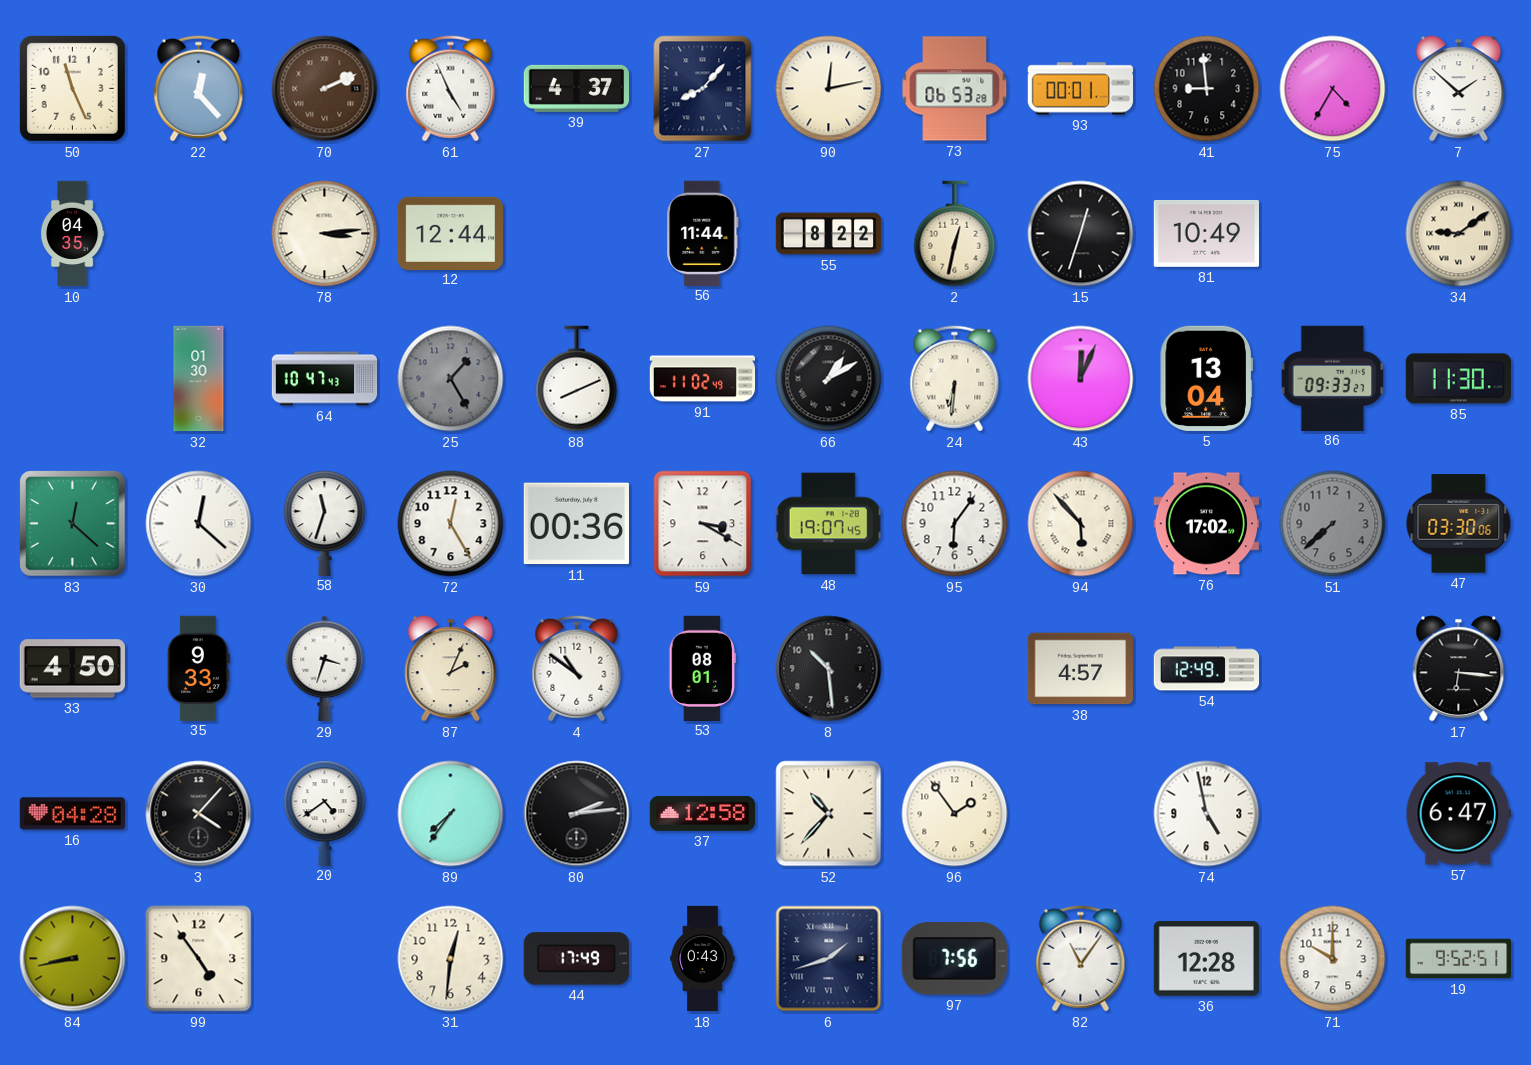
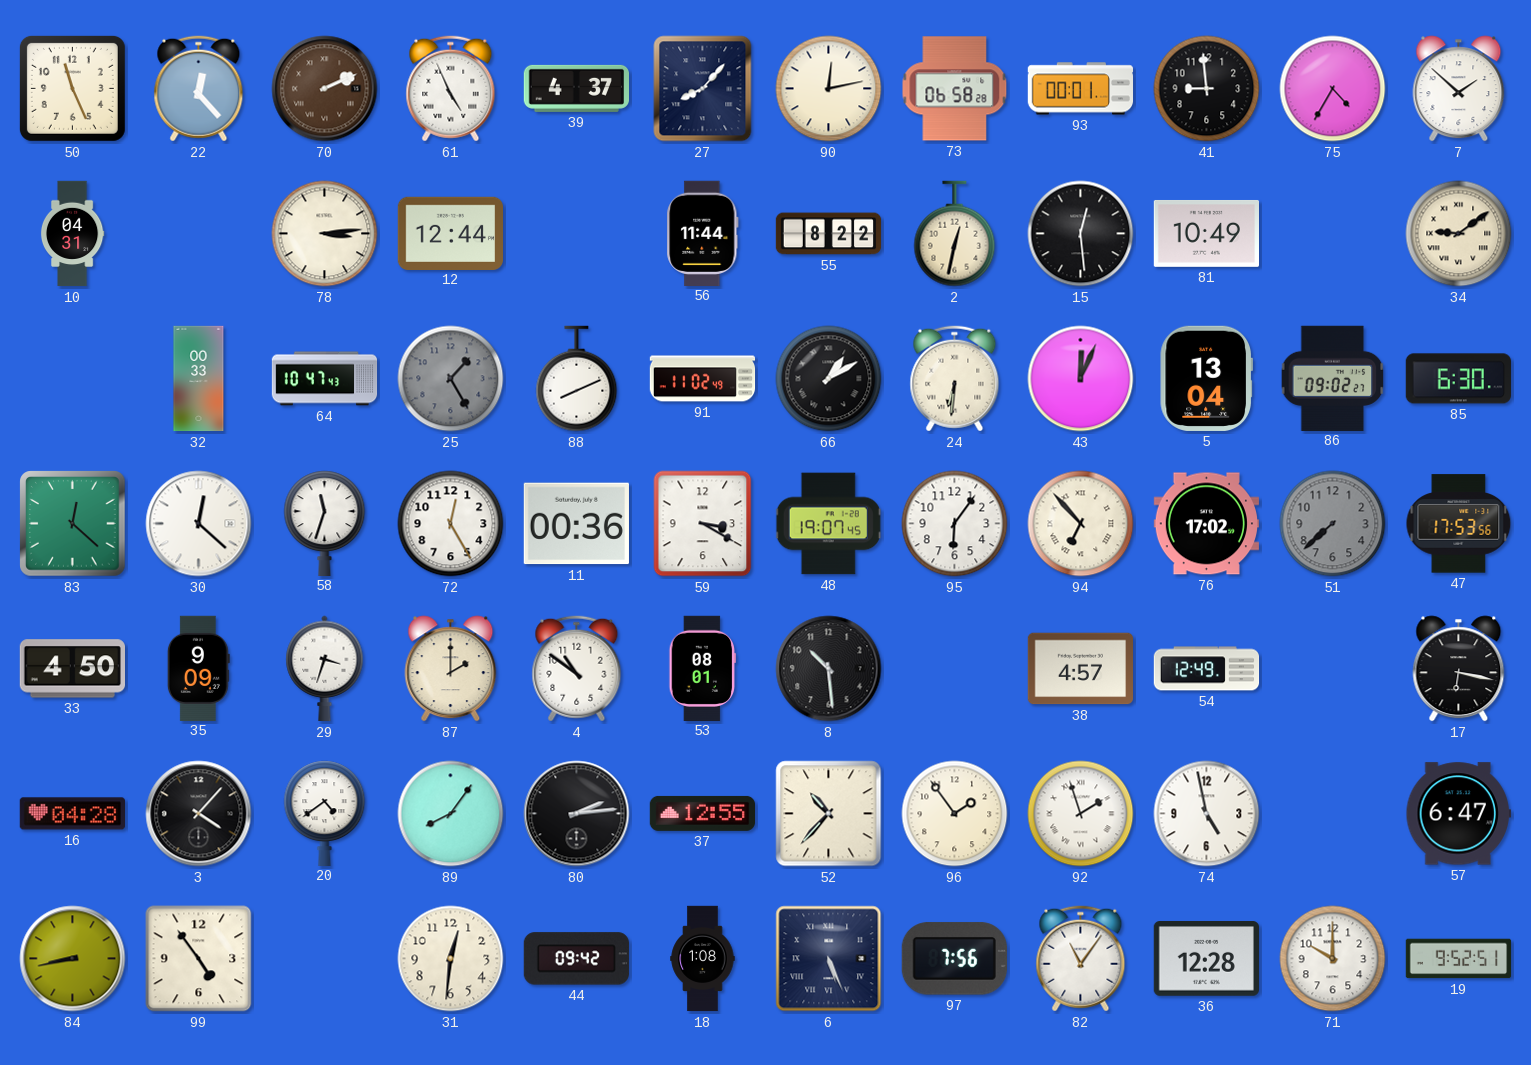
73: 06:53 -> 06:58
10: 04:35 -> 04:31
15: 12:33 -> 12:29
32: 01:30 -> 00:33
86: 09:33 -> 09:02
85: 11:30 -> 6:30
94: 5:53 -> 6:53
47: 03:30 -> 17:53
35: 9:33 -> 9:09
87: 2:04 -> 2:00
17: 6:16 -> 6:17
89: 7:36 -> 8:06
37: 12:58 -> 12:55
92: none -> 1:57
44: 17:49 -> 09:42
18: 0:43 -> 1:08
6: 1:42 -> 5:26
